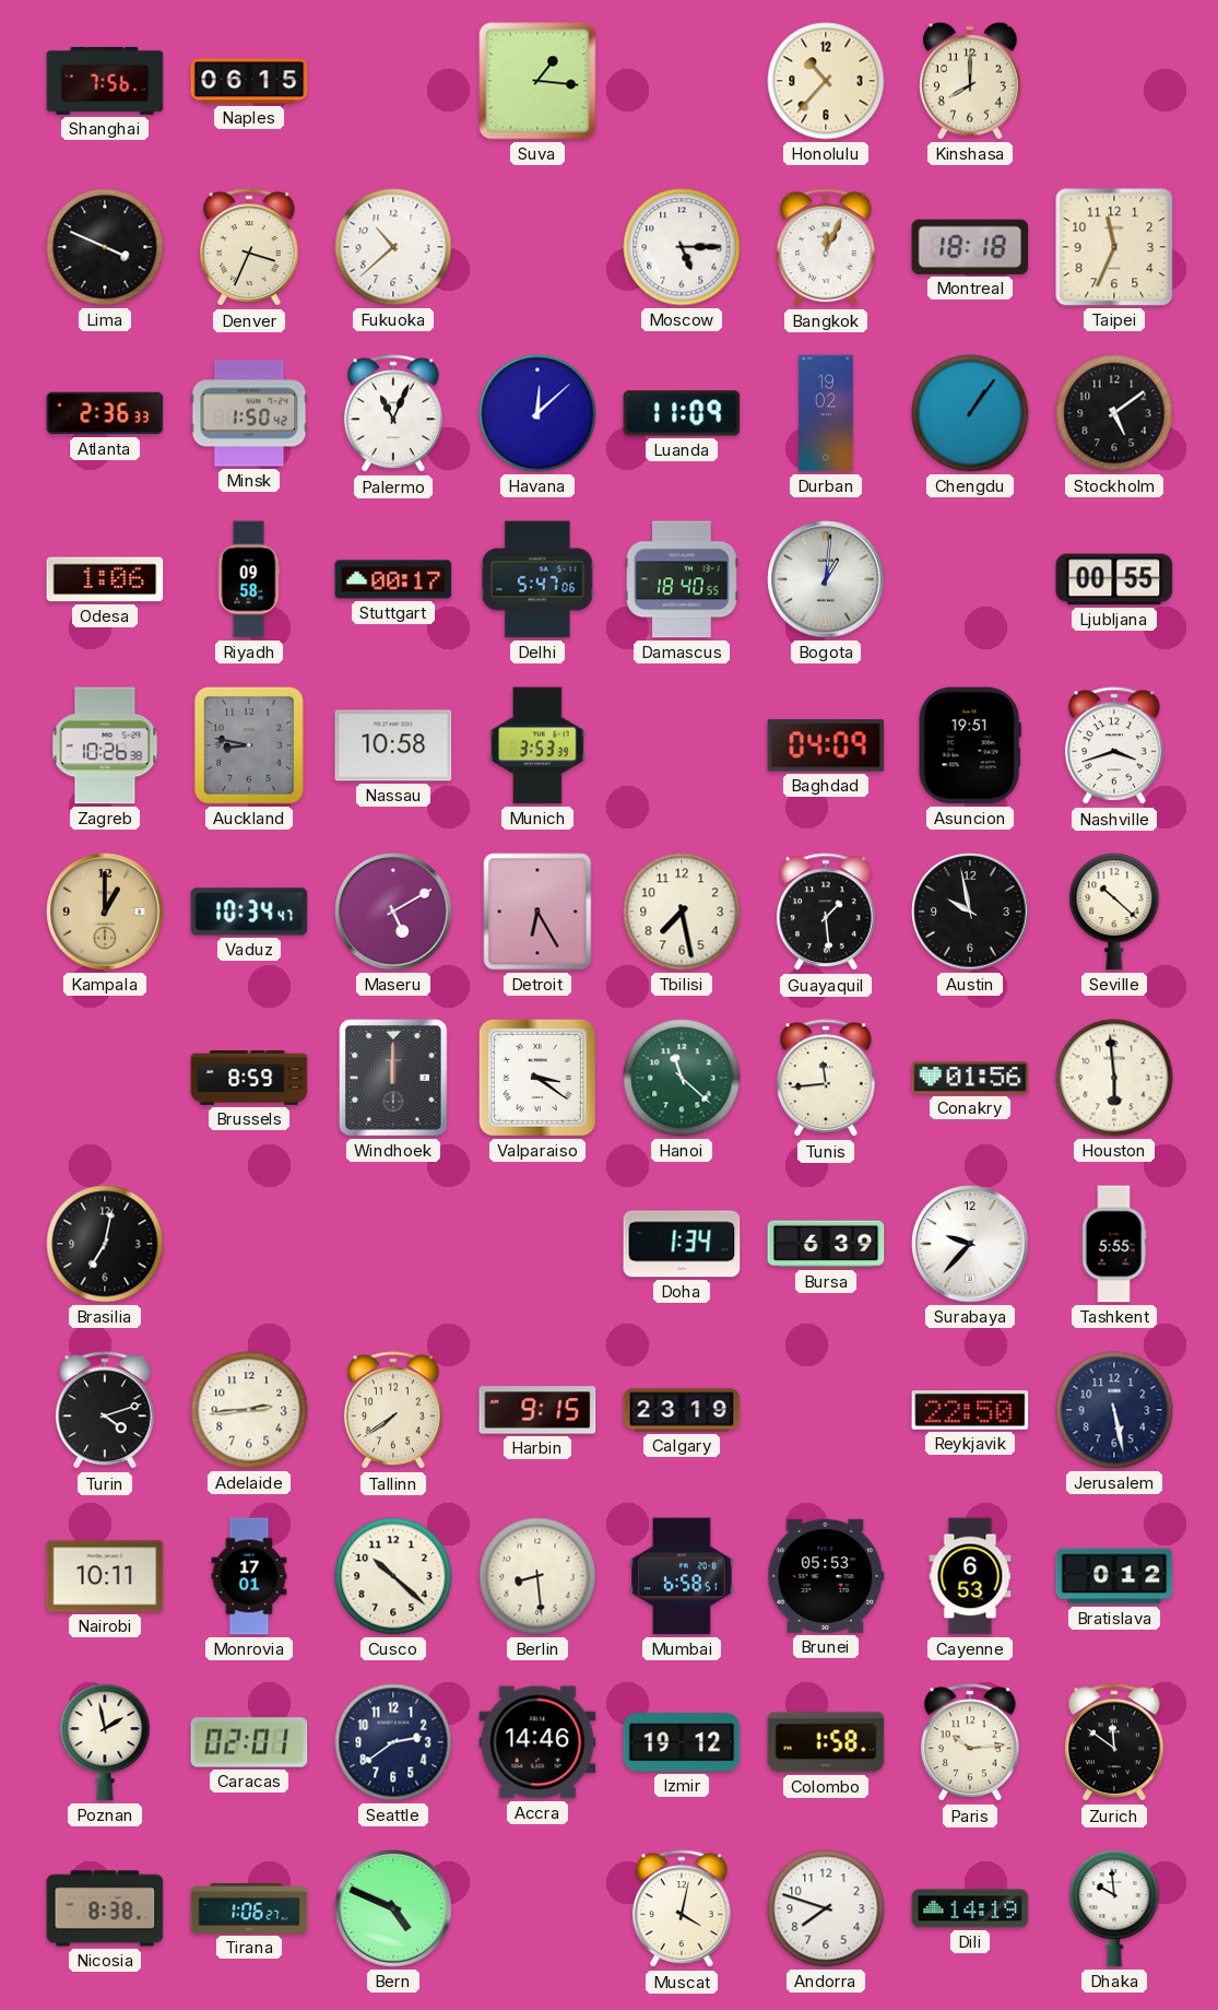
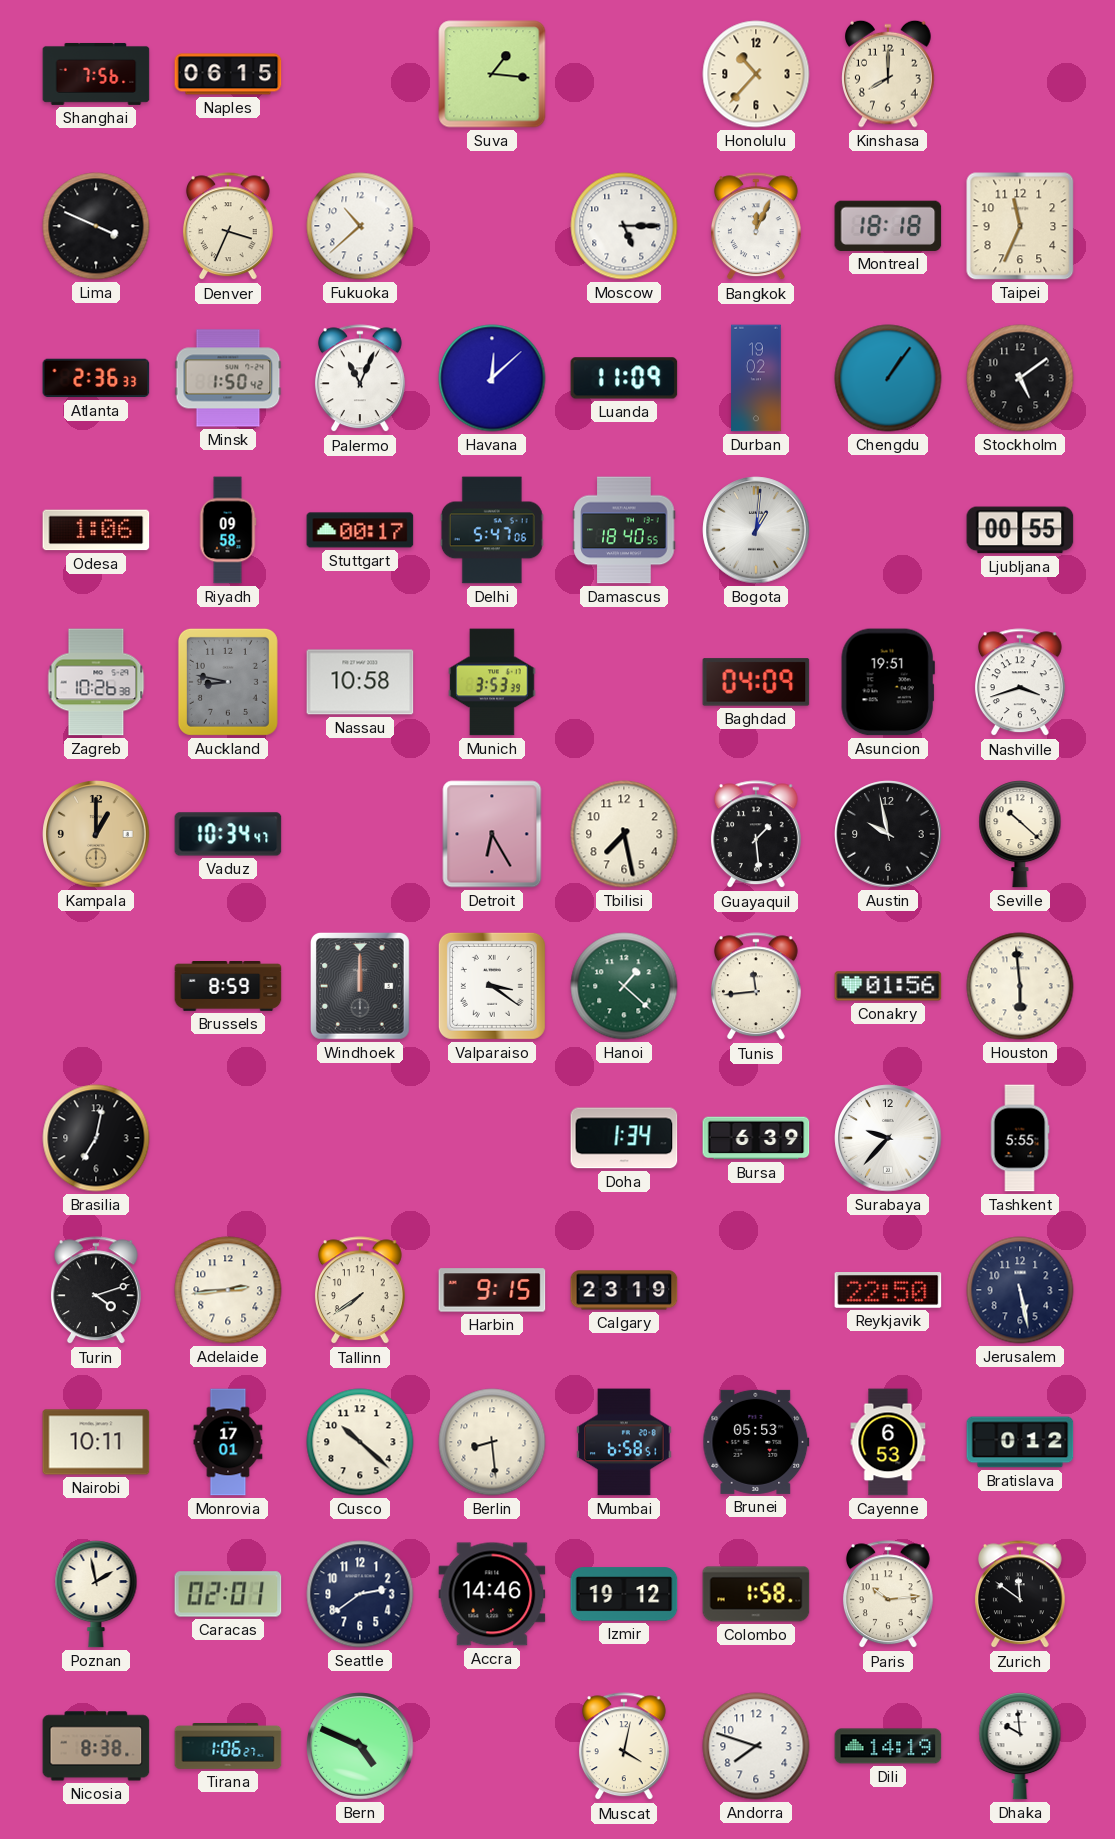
Maseru: 5:10 -> none
Hanoi: 11:22 -> 1:22
